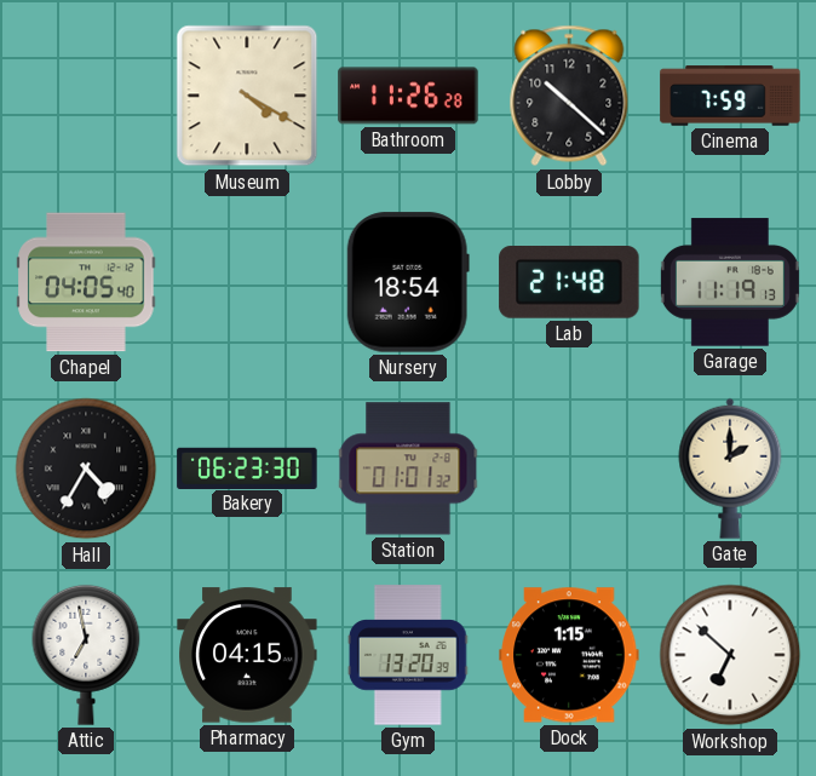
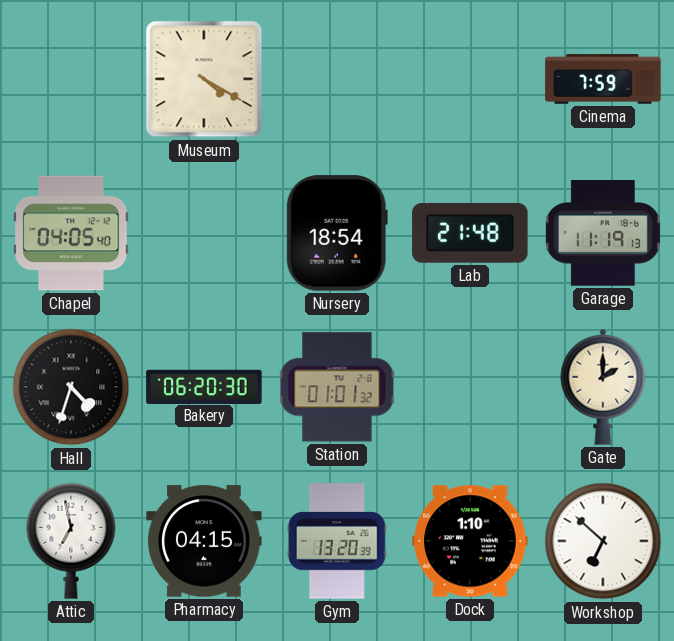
Bathroom: 11:26 -> none
Lobby: 10:22 -> none
Hall: 4:35 -> 4:33
Bakery: 06:23 -> 06:20
Dock: 1:15 -> 1:10
